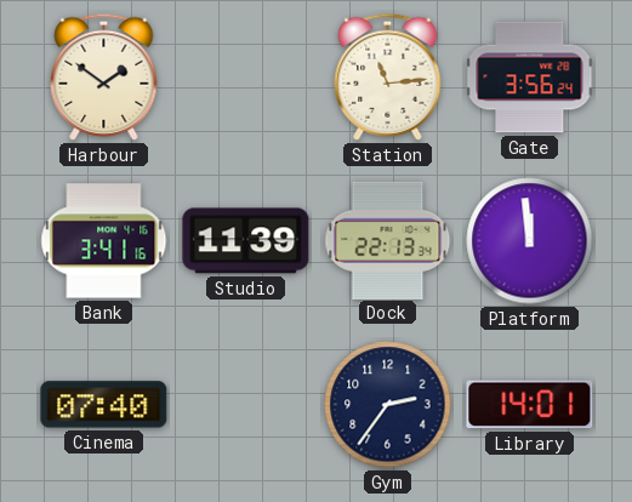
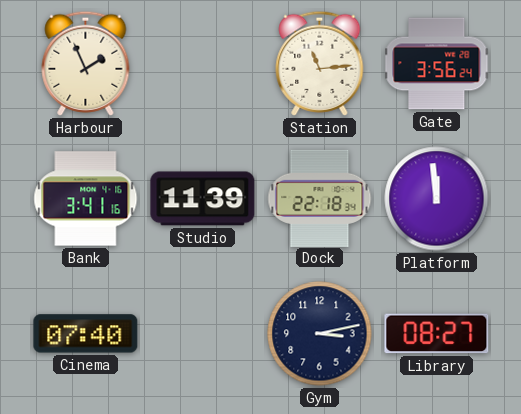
Harbour: 1:51 -> 1:56
Dock: 22:13 -> 22:18
Gym: 2:36 -> 3:13
Library: 14:01 -> 08:27
